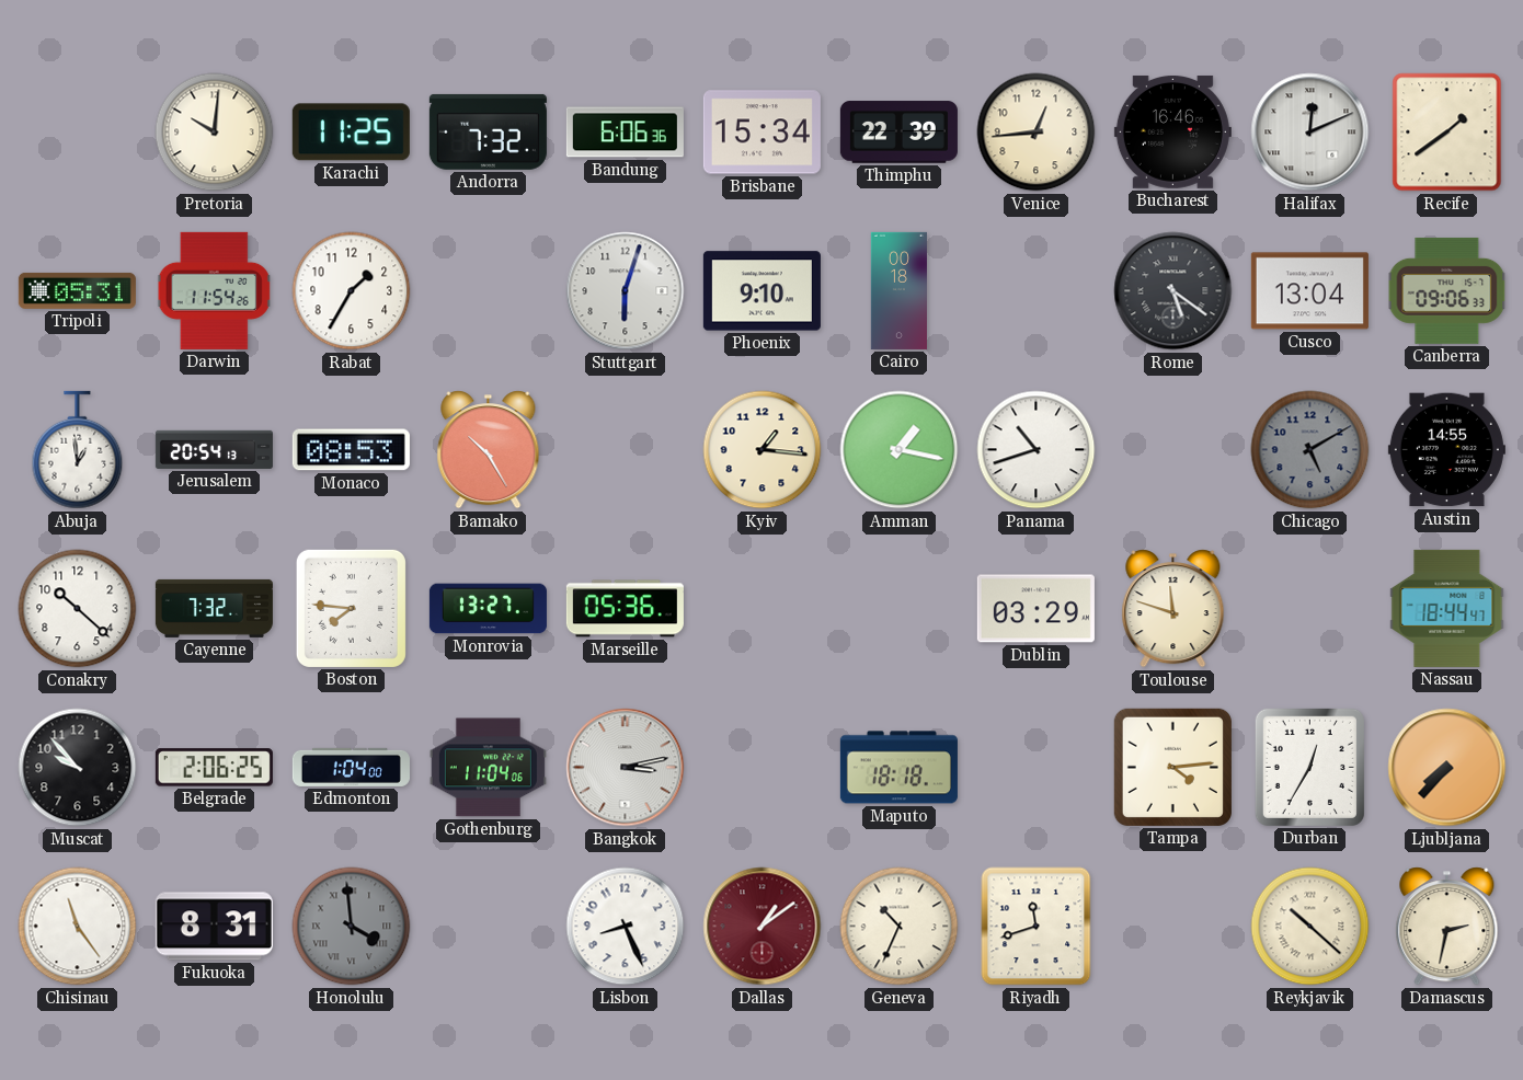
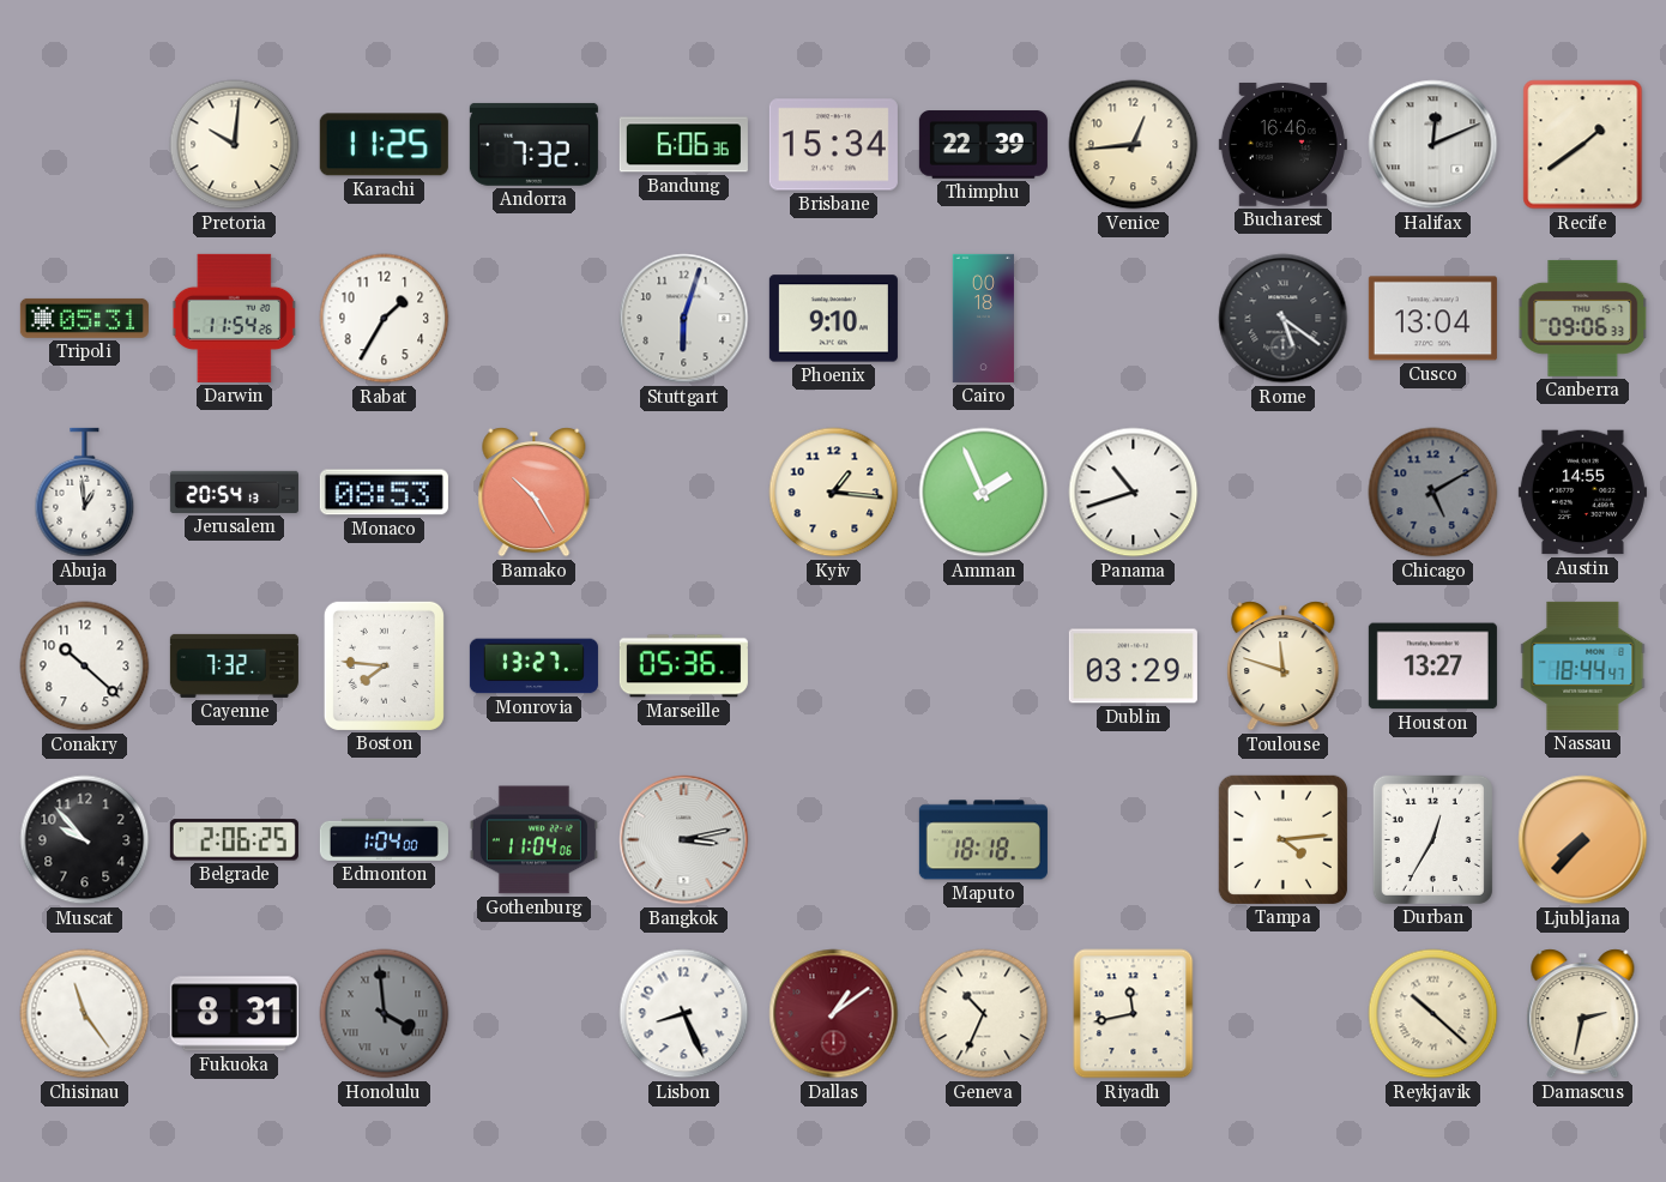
Amman: 1:17 -> 1:56
Houston: none -> 13:27
Riyadh: 11:42 -> 11:43
